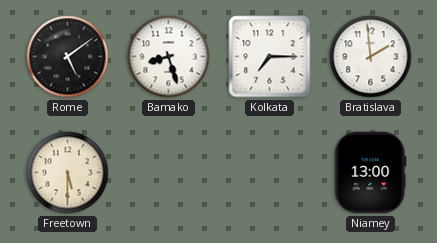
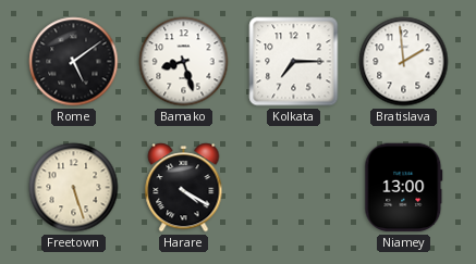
Freetown: 5:30 -> 5:27
Harare: none -> 4:20
